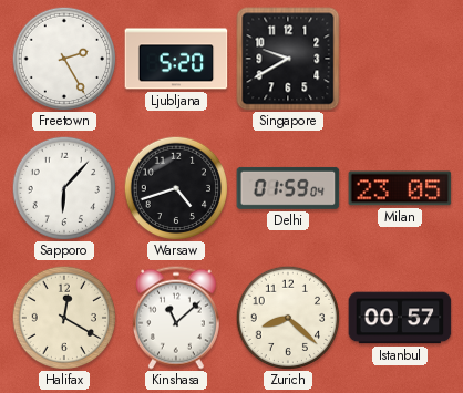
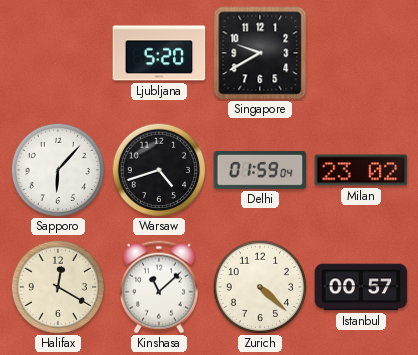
Freetown: 2:25 -> none
Milan: 23:05 -> 23:02
Zurich: 8:22 -> 4:22
